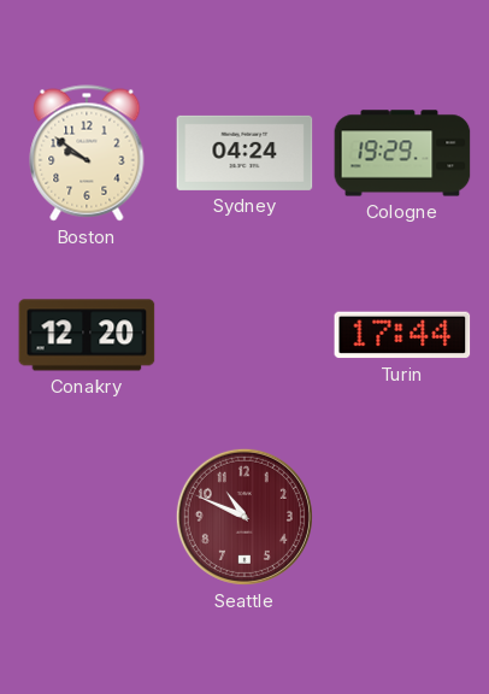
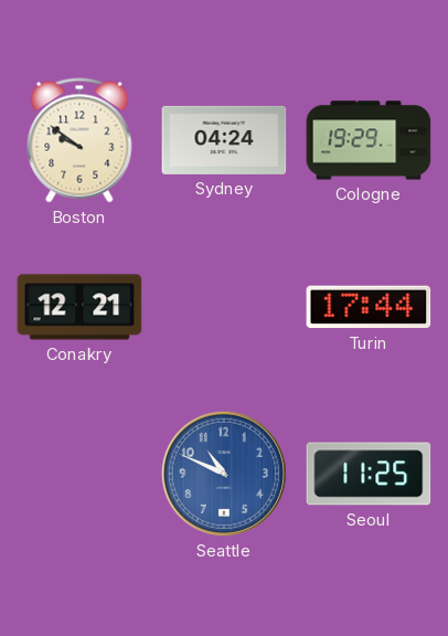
Conakry: 12:20 -> 12:21
Seattle dial: burgundy -> blue
Seoul: none -> 11:25
